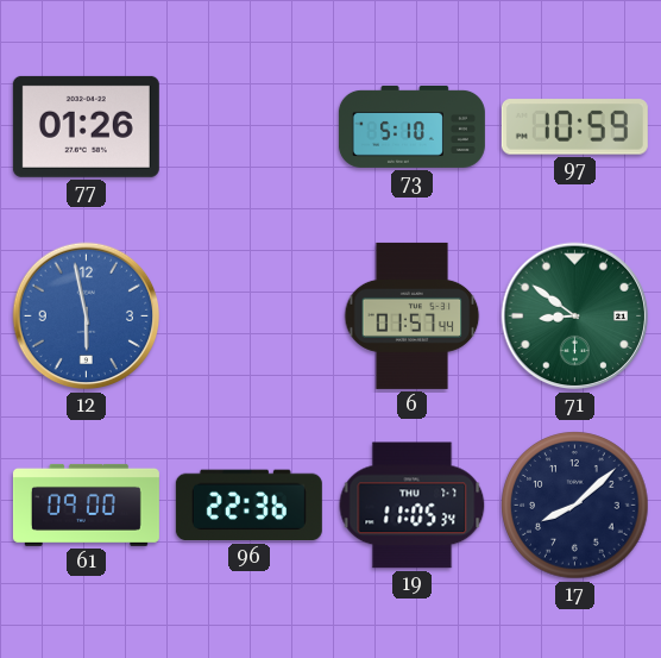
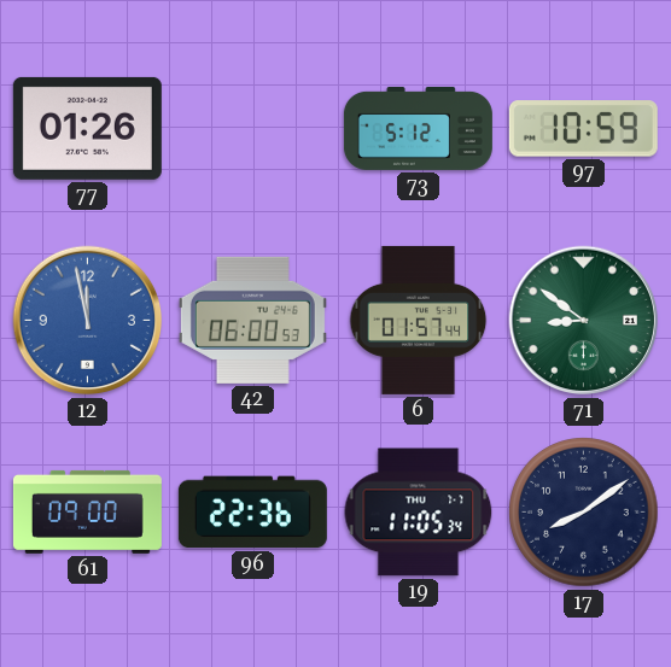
73: 5:10 -> 5:12
12: 5:58 -> 11:58
42: none -> 06:00
17: 8:08 -> 8:09
